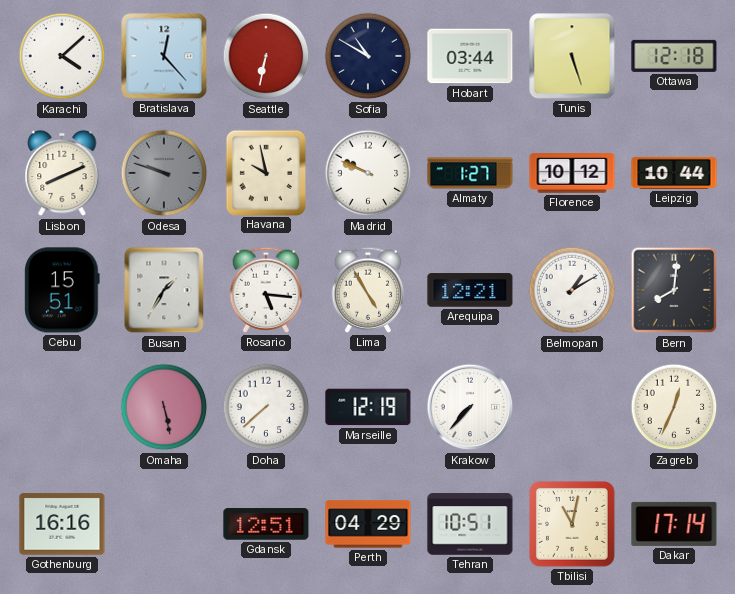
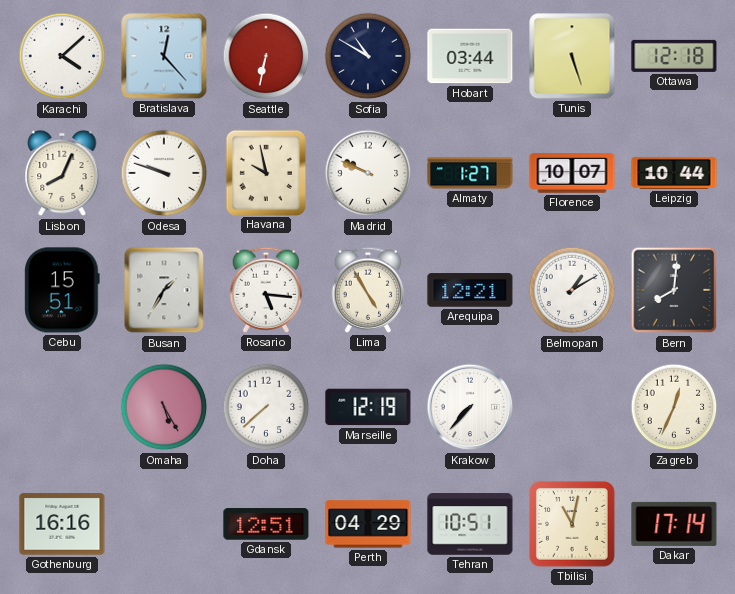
Lisbon: 8:11 -> 8:04
Odesa dial: grey -> white
Florence: 10:12 -> 10:07
Omaha: 5:28 -> 5:25
